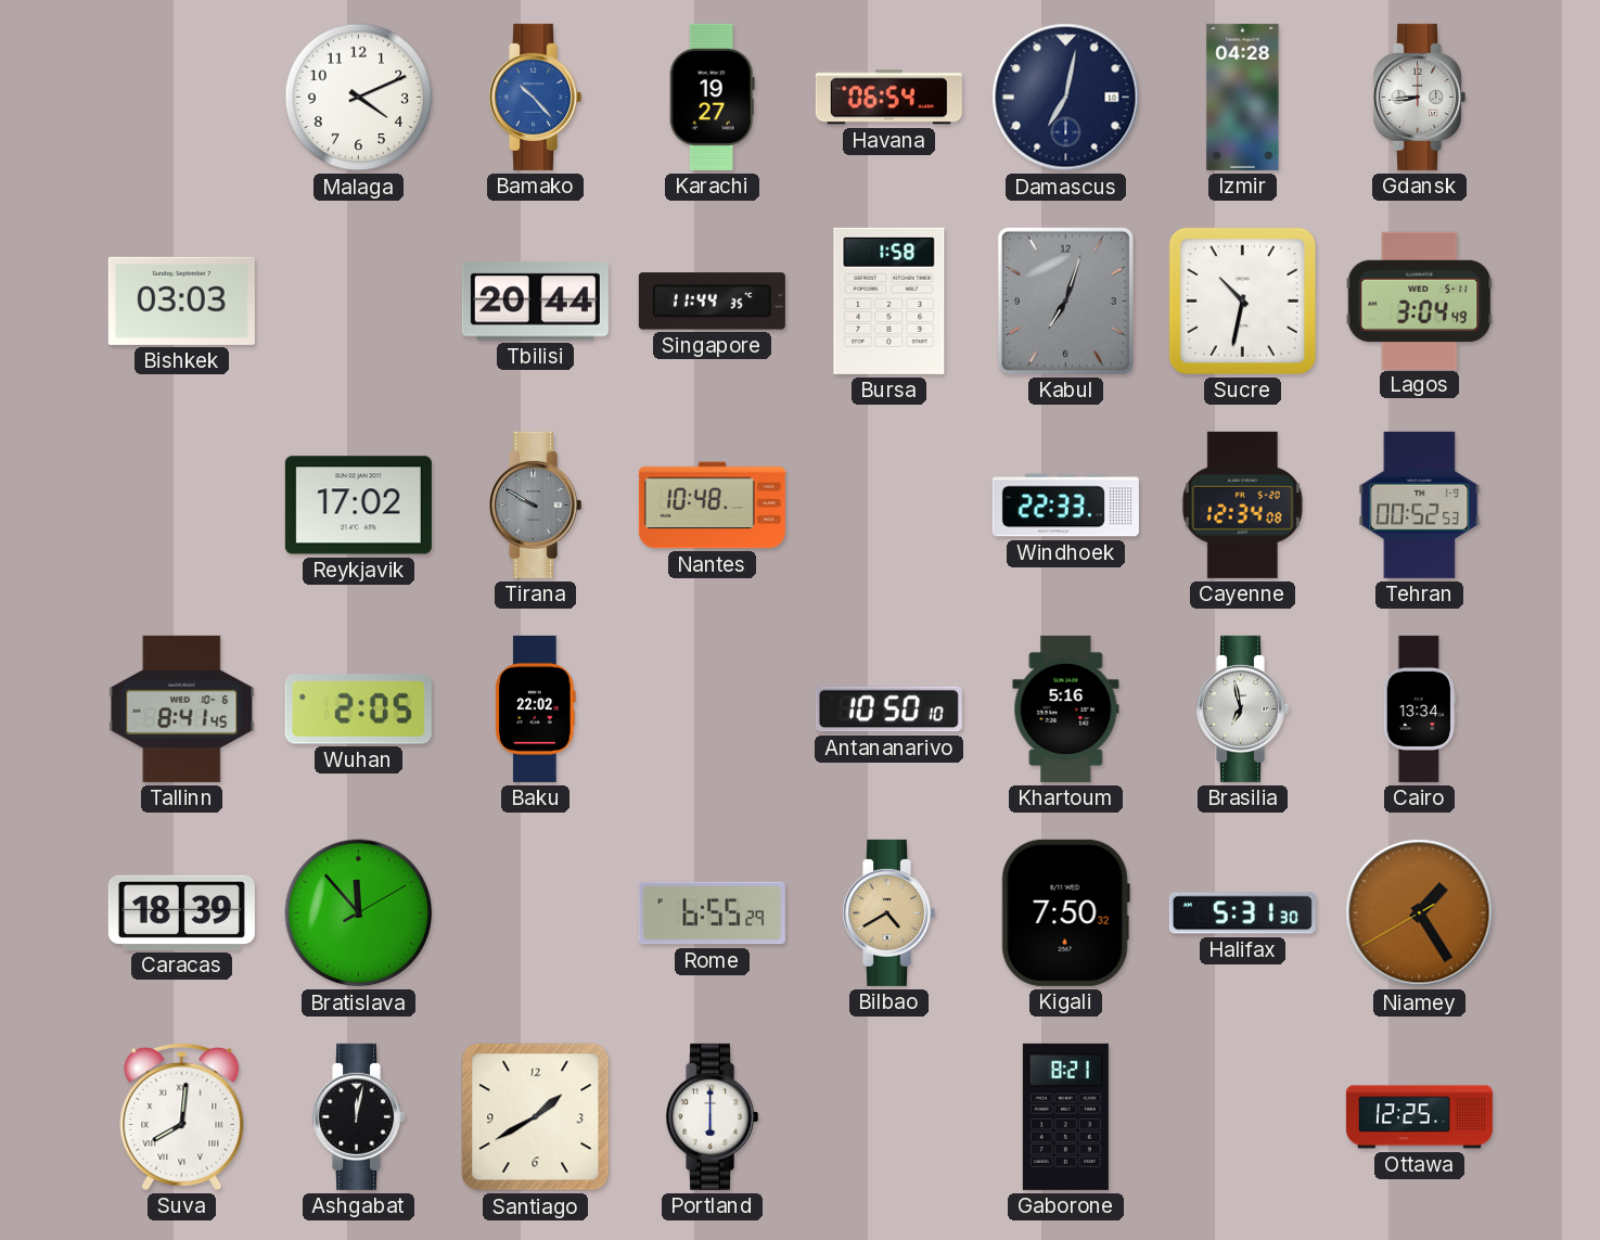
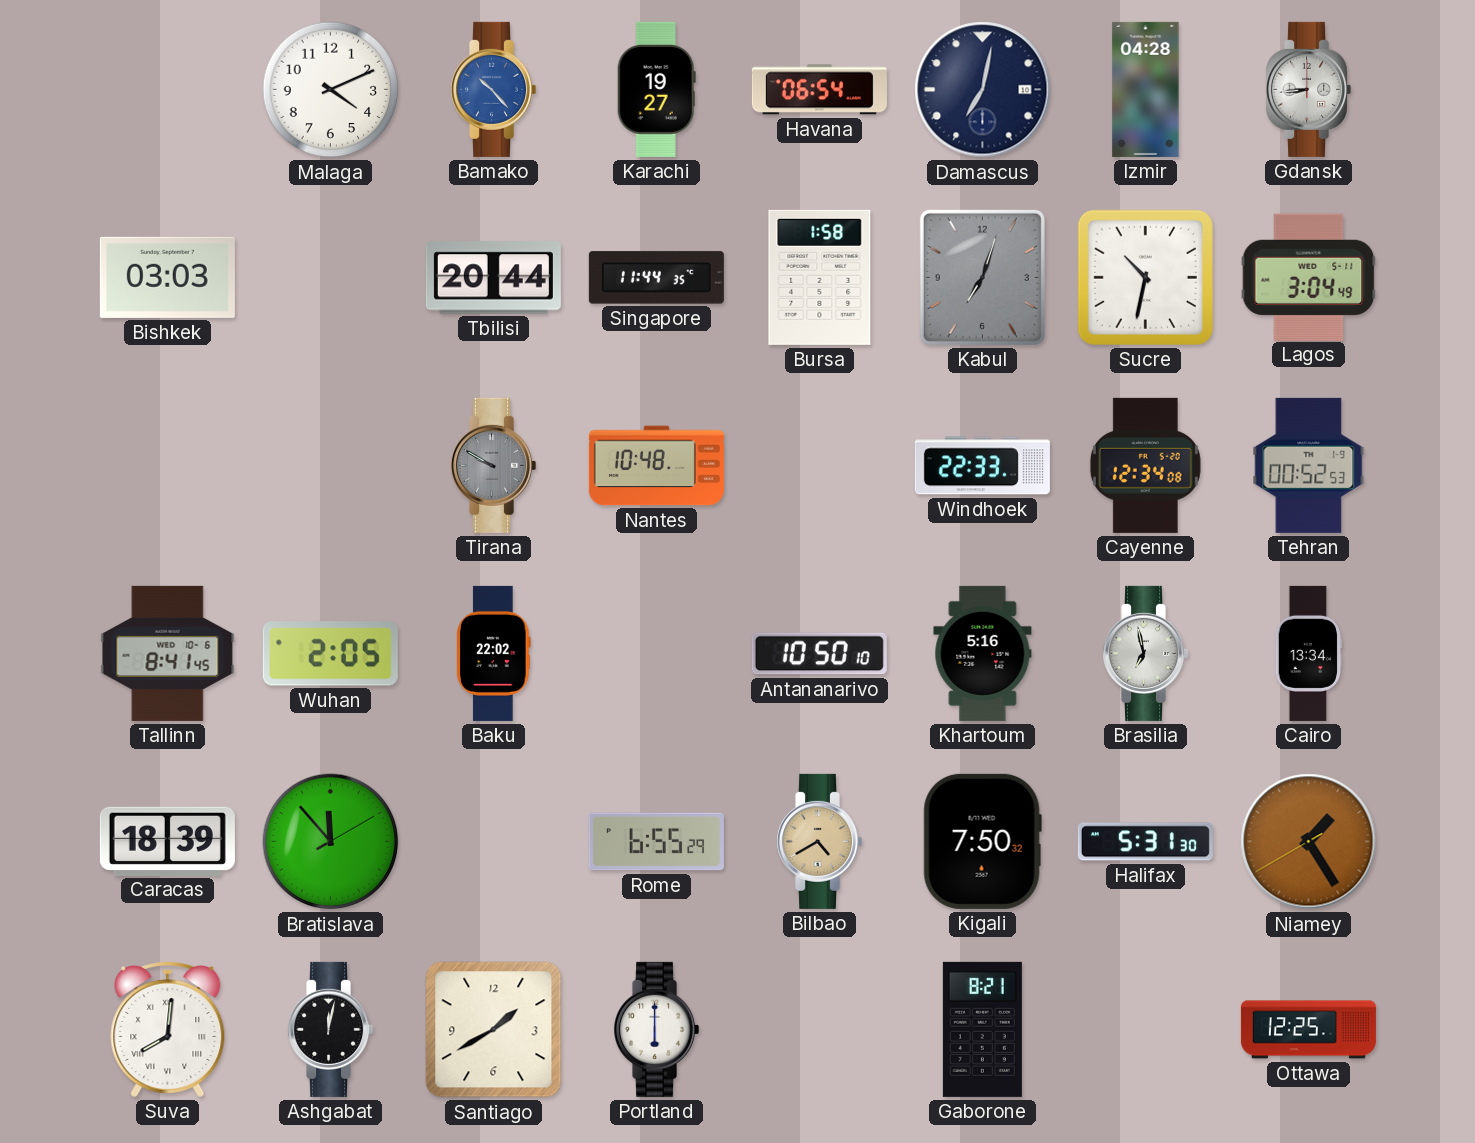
Reykjavik: 17:02 -> none
